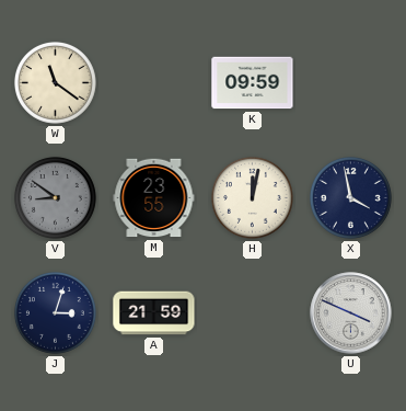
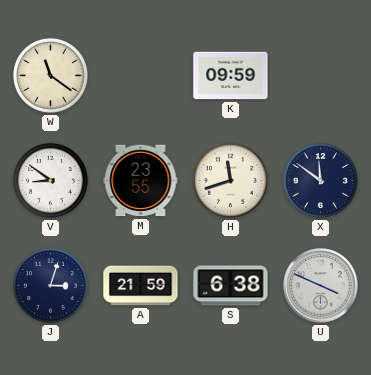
V dial: grey -> white
H: 12:02 -> 11:42
X: 3:58 -> 11:51
S: none -> 6:38
